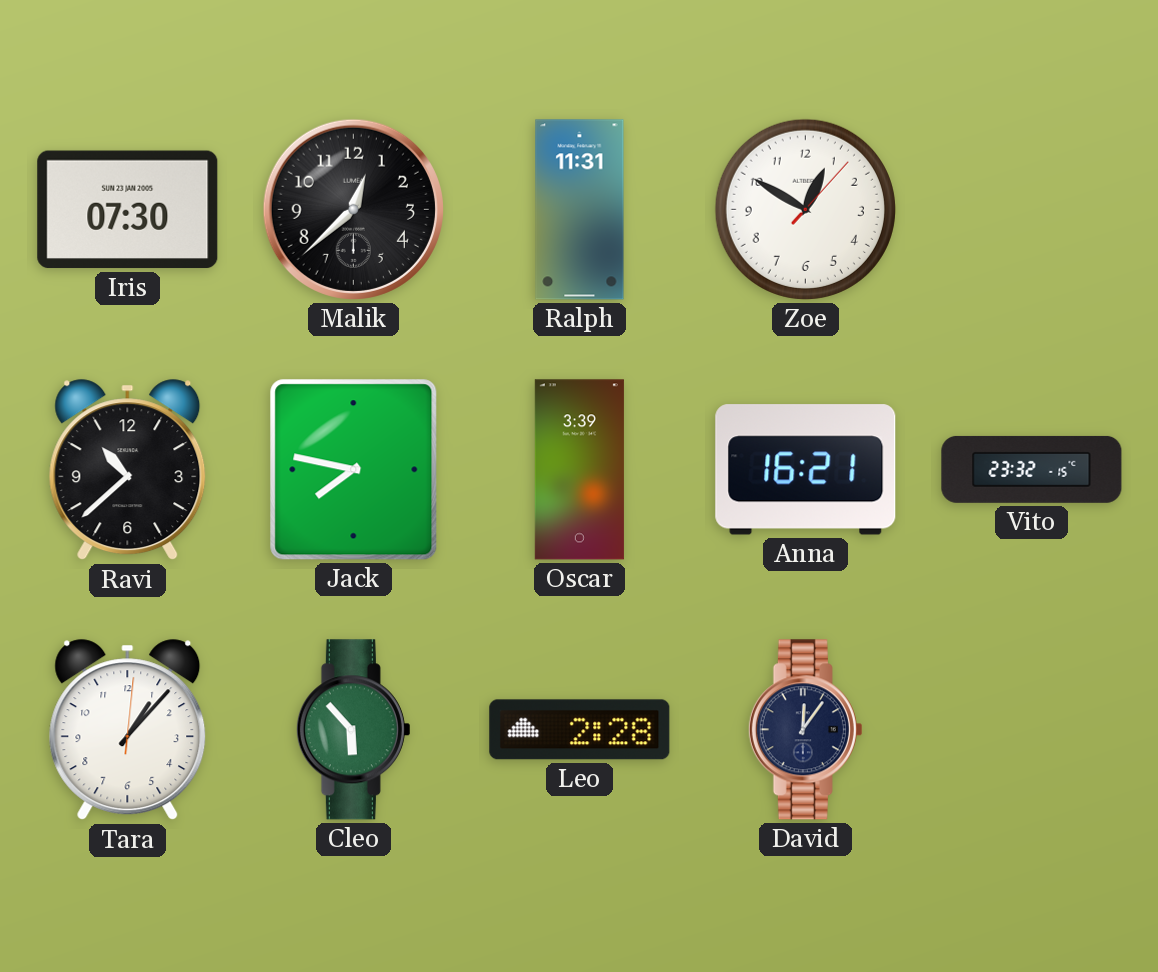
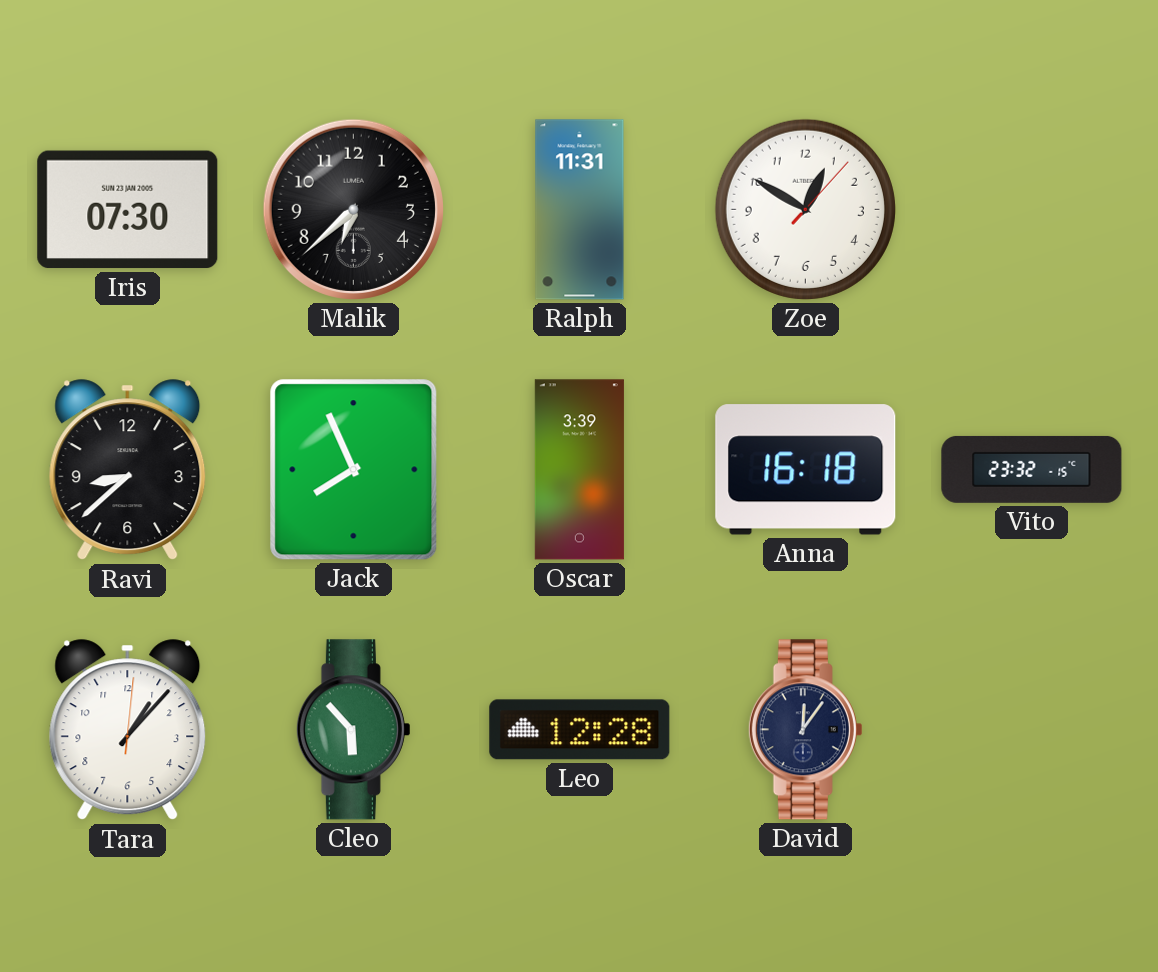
Malik: 12:38 -> 6:38
Ravi: 10:38 -> 8:38
Jack: 7:47 -> 7:56
Anna: 16:21 -> 16:18
Leo: 2:28 -> 12:28
